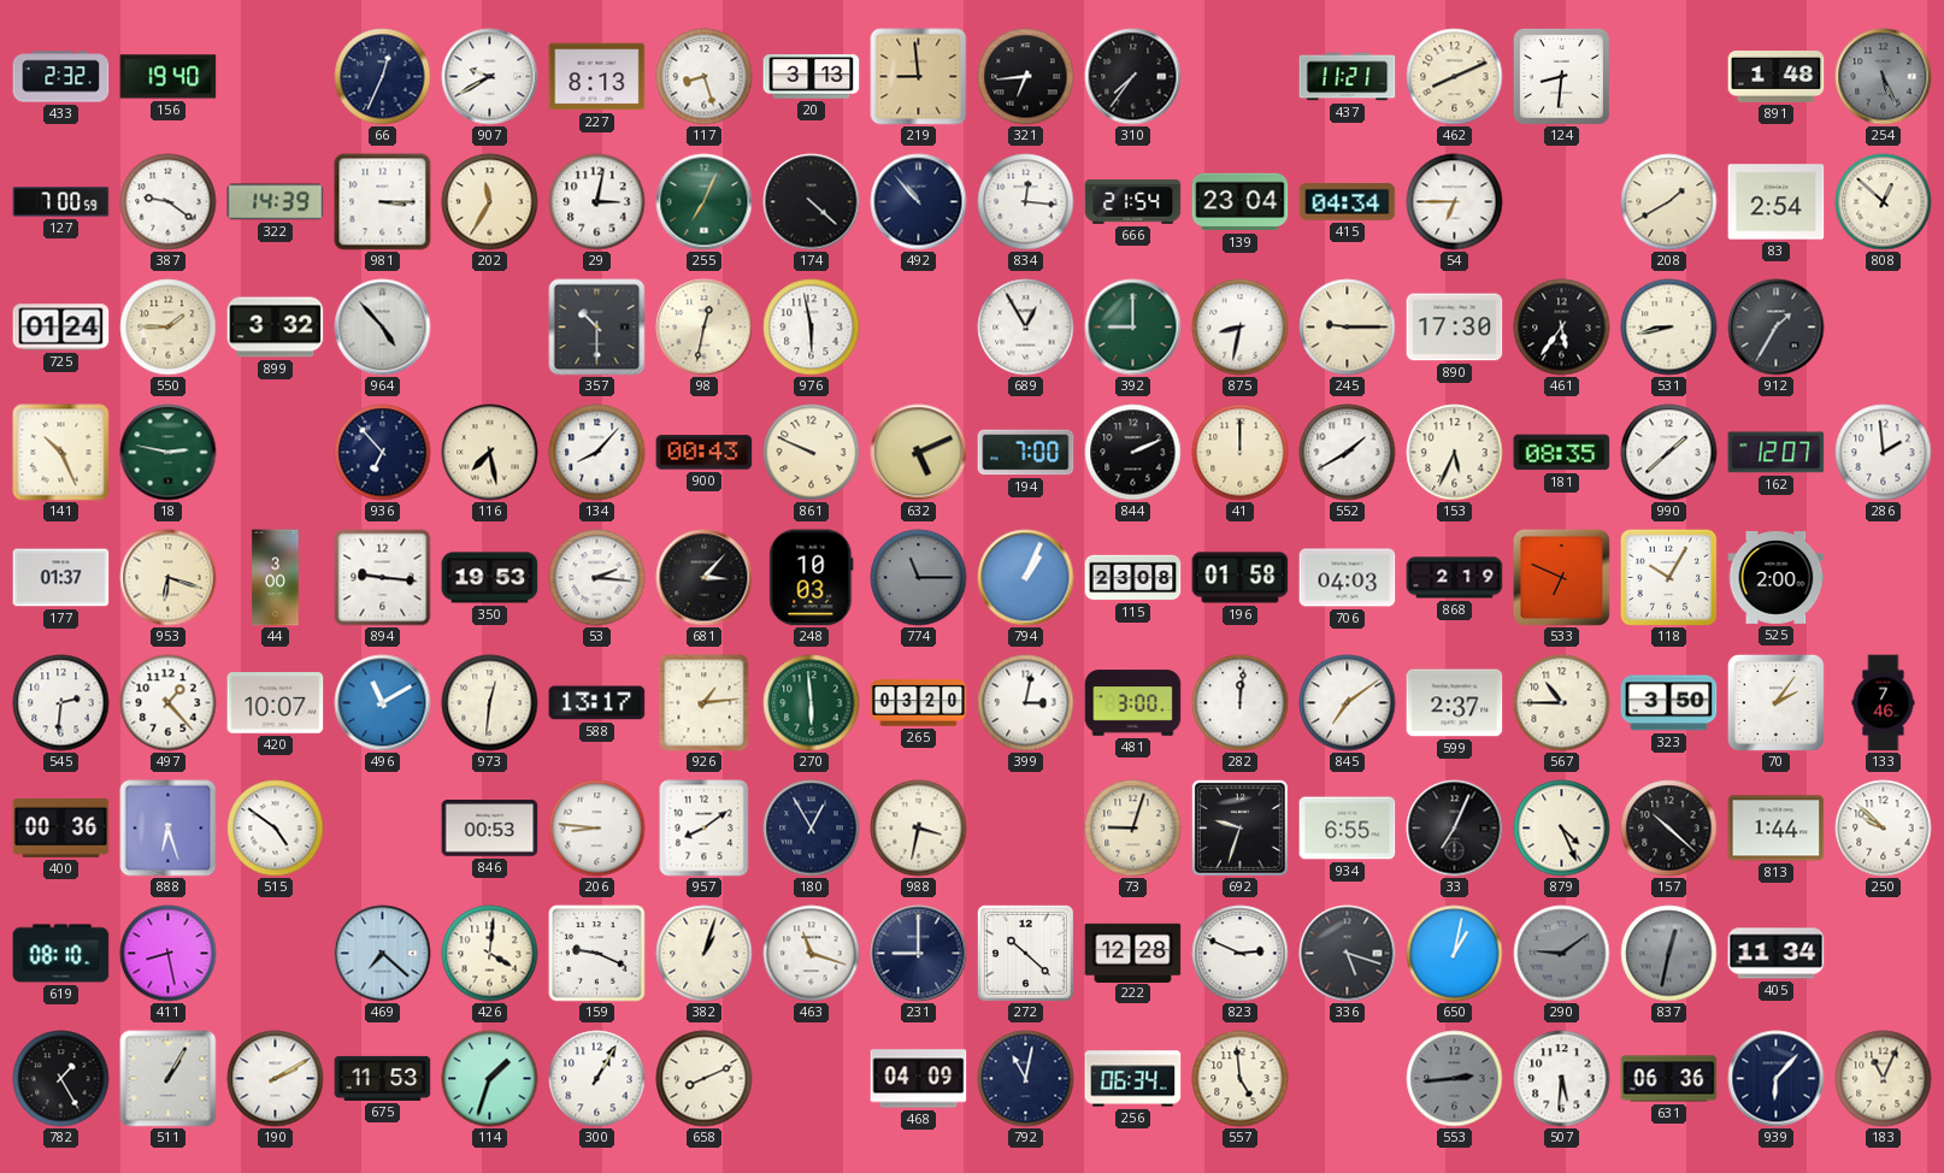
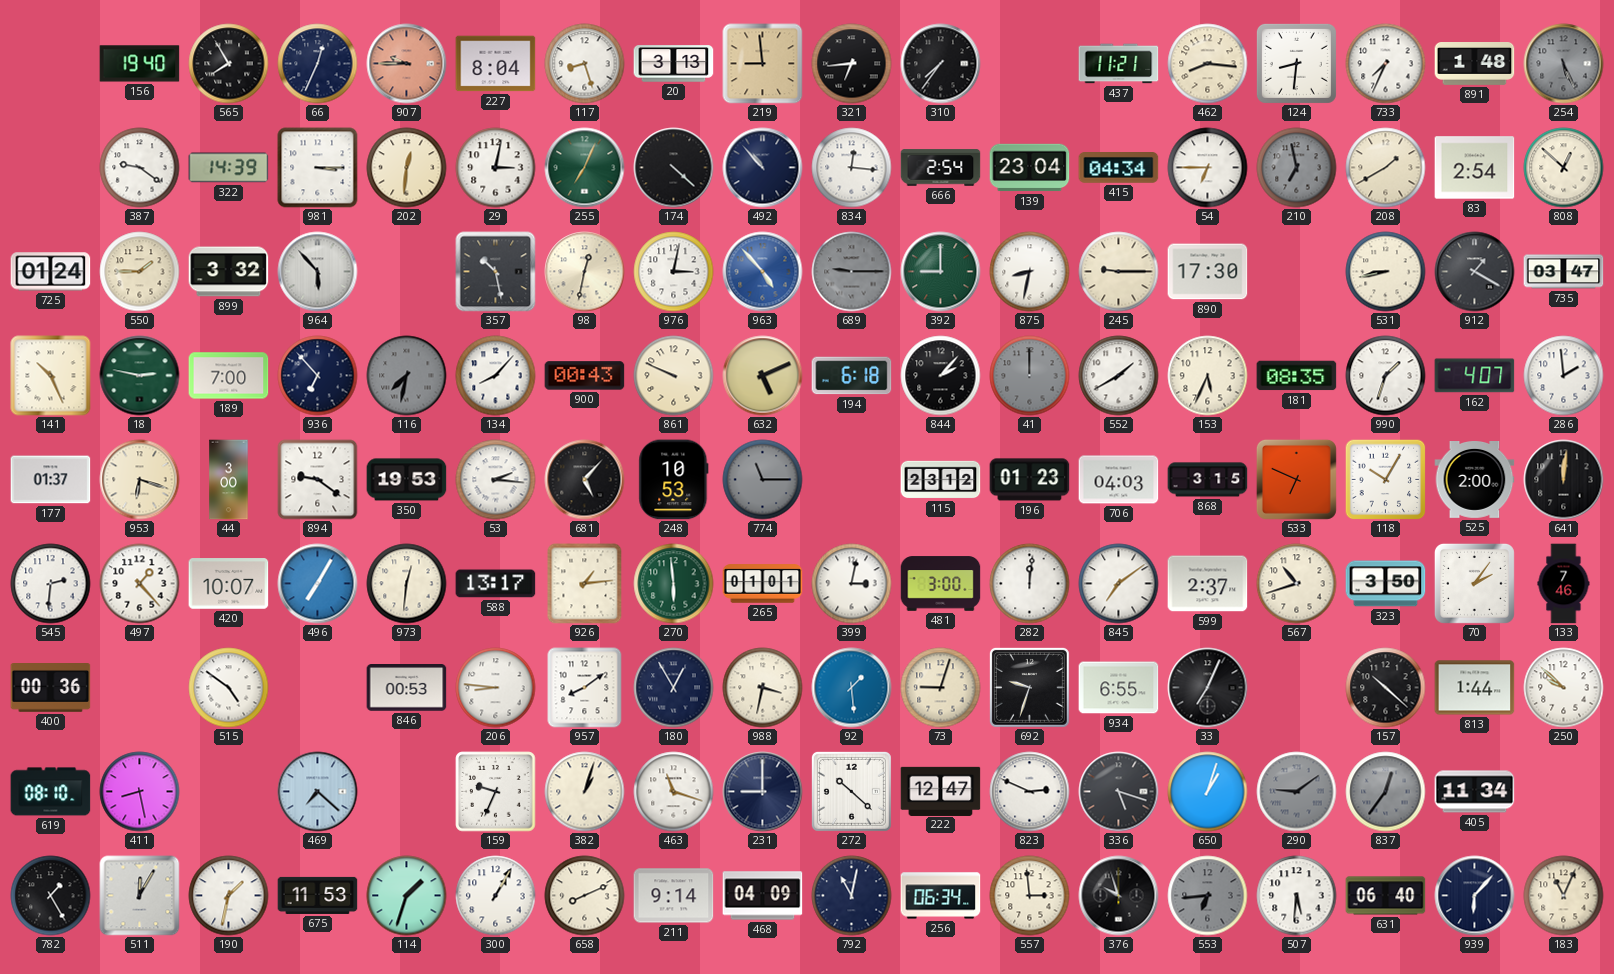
433: 2:32 -> none
565: none -> 7:55
907: 9:40 -> 9:45
907 dial: white -> salmon
227: 8:13 -> 8:04
462: 8:11 -> 8:16
733: none -> 7:34
127: 7:00 -> none
202: 11:35 -> 12:31
666: 21:54 -> 2:54
210: none -> 6:58
964: 4:53 -> 5:53
357: 10:30 -> 10:28
976: 5:58 -> 3:02
963: none -> 4:53
689: 12:55 -> 9:15
689 dial: white -> grey
461: 5:36 -> none
912: 1:35 -> 1:20
735: none -> 03:47
189: none -> 7:00
116: 7:28 -> 7:32
116 dial: cream -> grey
194: 7:00 -> 6:18
844: 2:11 -> 2:07
41 dial: cream -> grey
990: 1:38 -> 1:33
162: 12:07 -> 4:07
894: 9:16 -> 9:21
681: 3:07 -> 5:07
248: 10:03 -> 10:53
794: 1:04 -> none
115: 23:08 -> 23:12
196: 01:58 -> 01:23
868: 2:19 -> 3:15
641: none -> 12:01
496: 11:10 -> 7:05
265: 03:20 -> 01:01
567: 10:45 -> 10:42
888: 6:27 -> none
92: none -> 1:29
879: 4:26 -> none
426: 4:01 -> none
159: 9:19 -> 9:34
222: 12:28 -> 12:47
650: 1:02 -> 1:03
837: 12:32 -> 12:36
511: 1:05 -> 12:05
190: 2:10 -> 1:32
211: none -> 9:14
557: 4:59 -> 2:59
376: none -> 9:57
553: 2:44 -> 6:44
631: 06:36 -> 06:40
